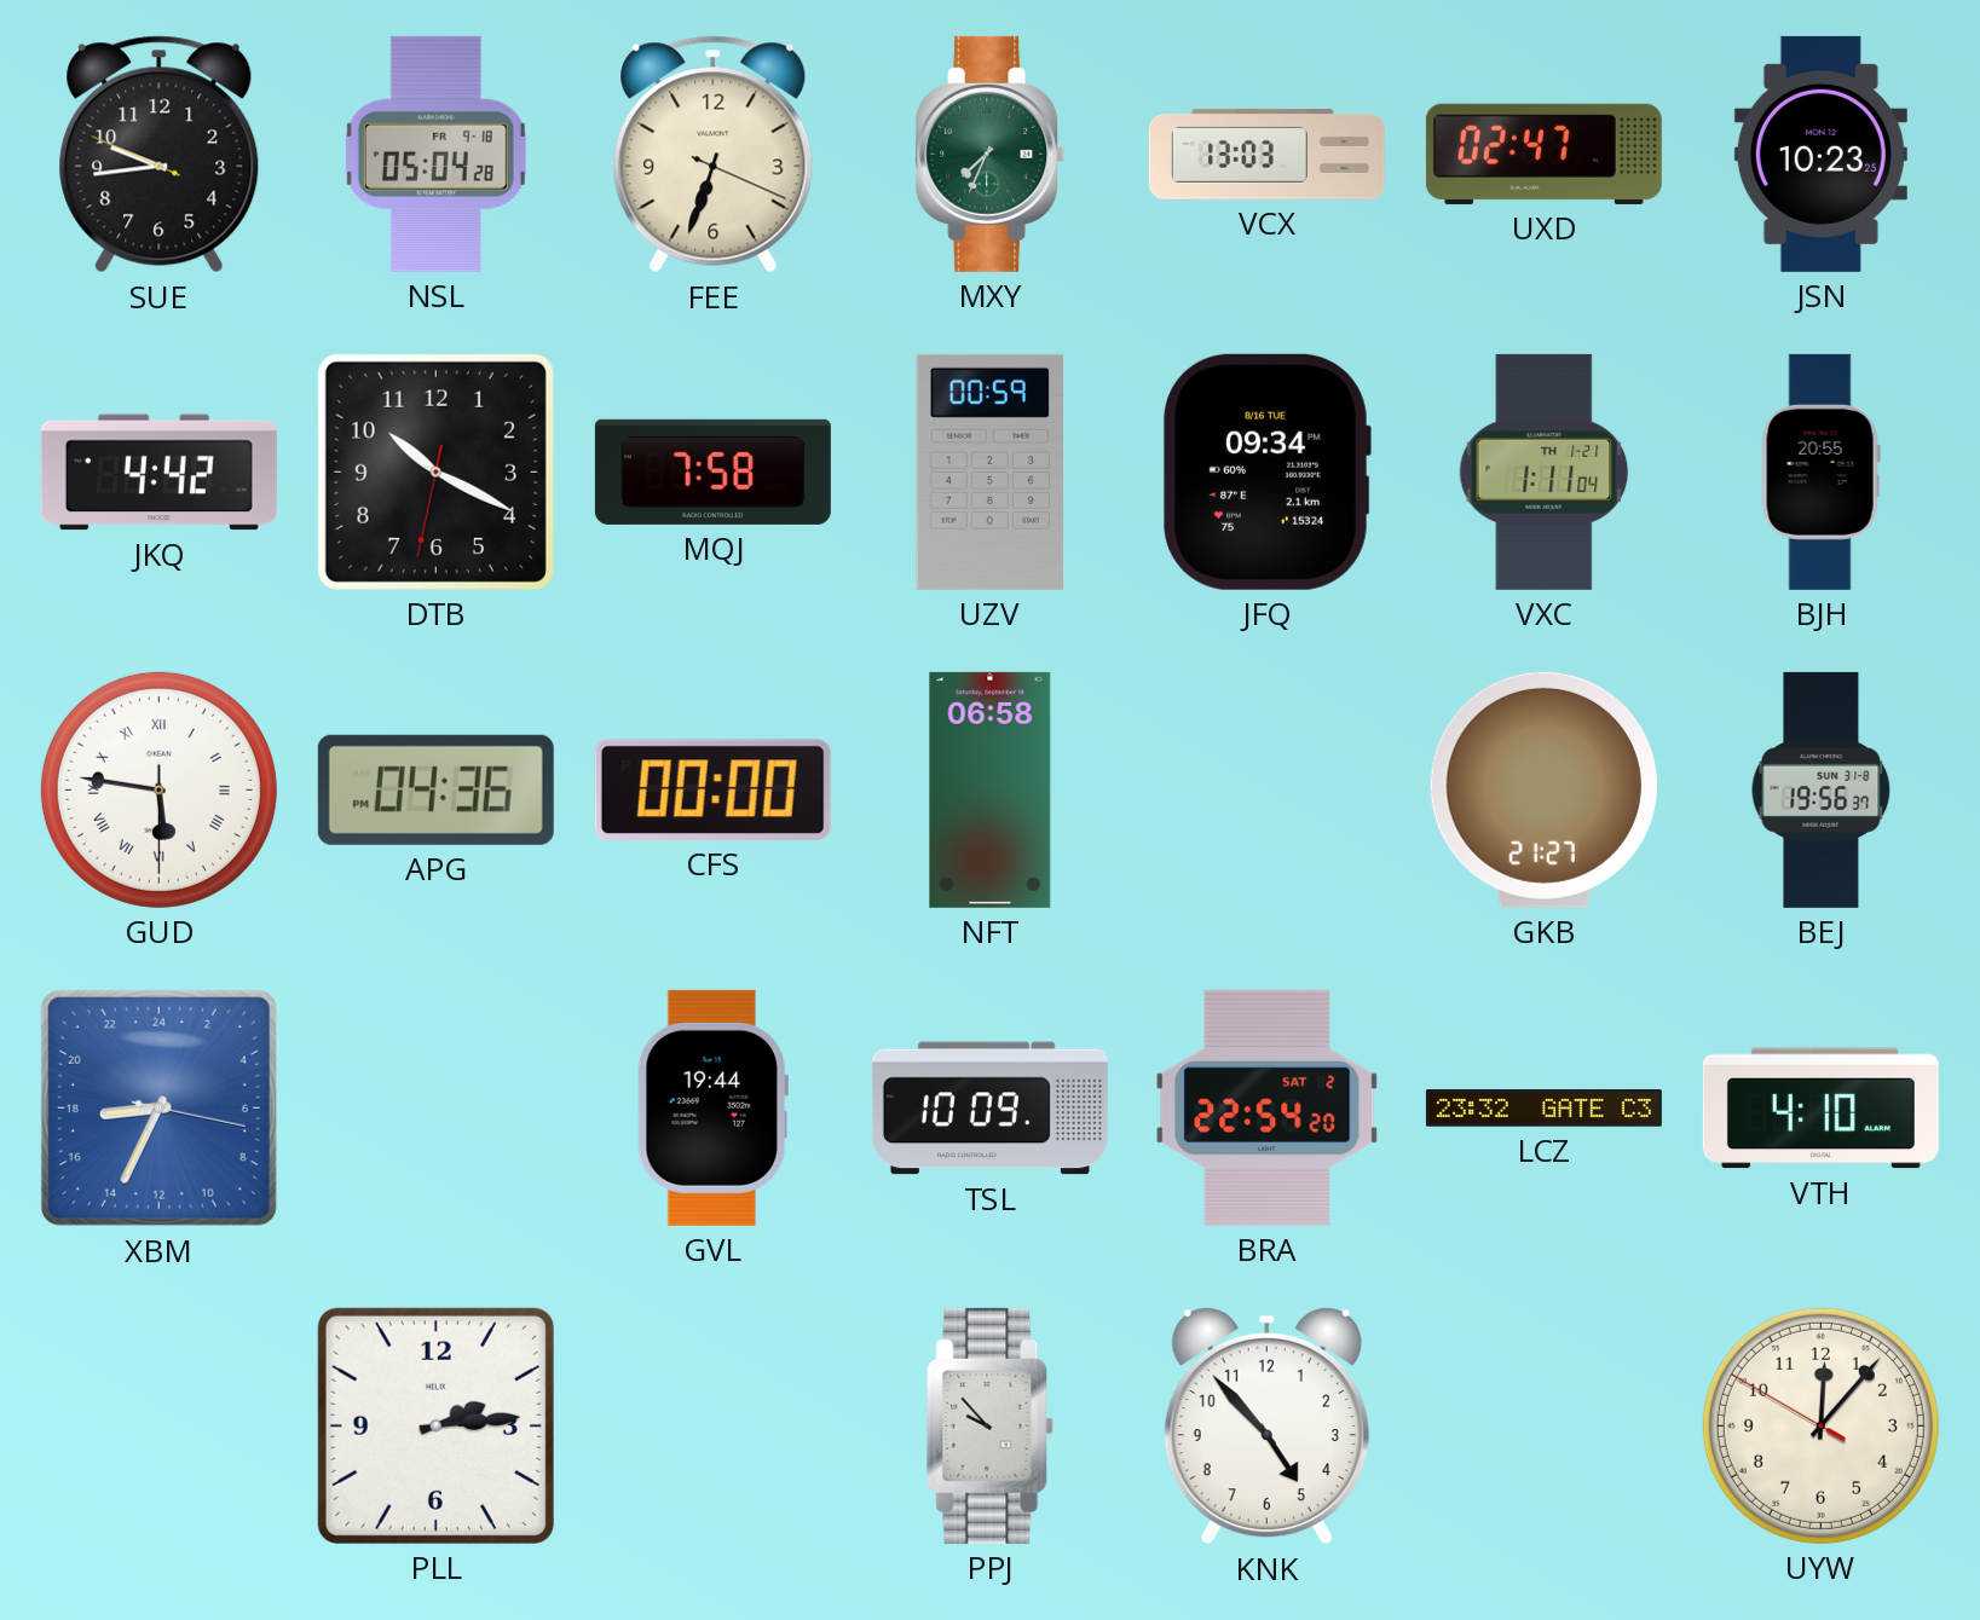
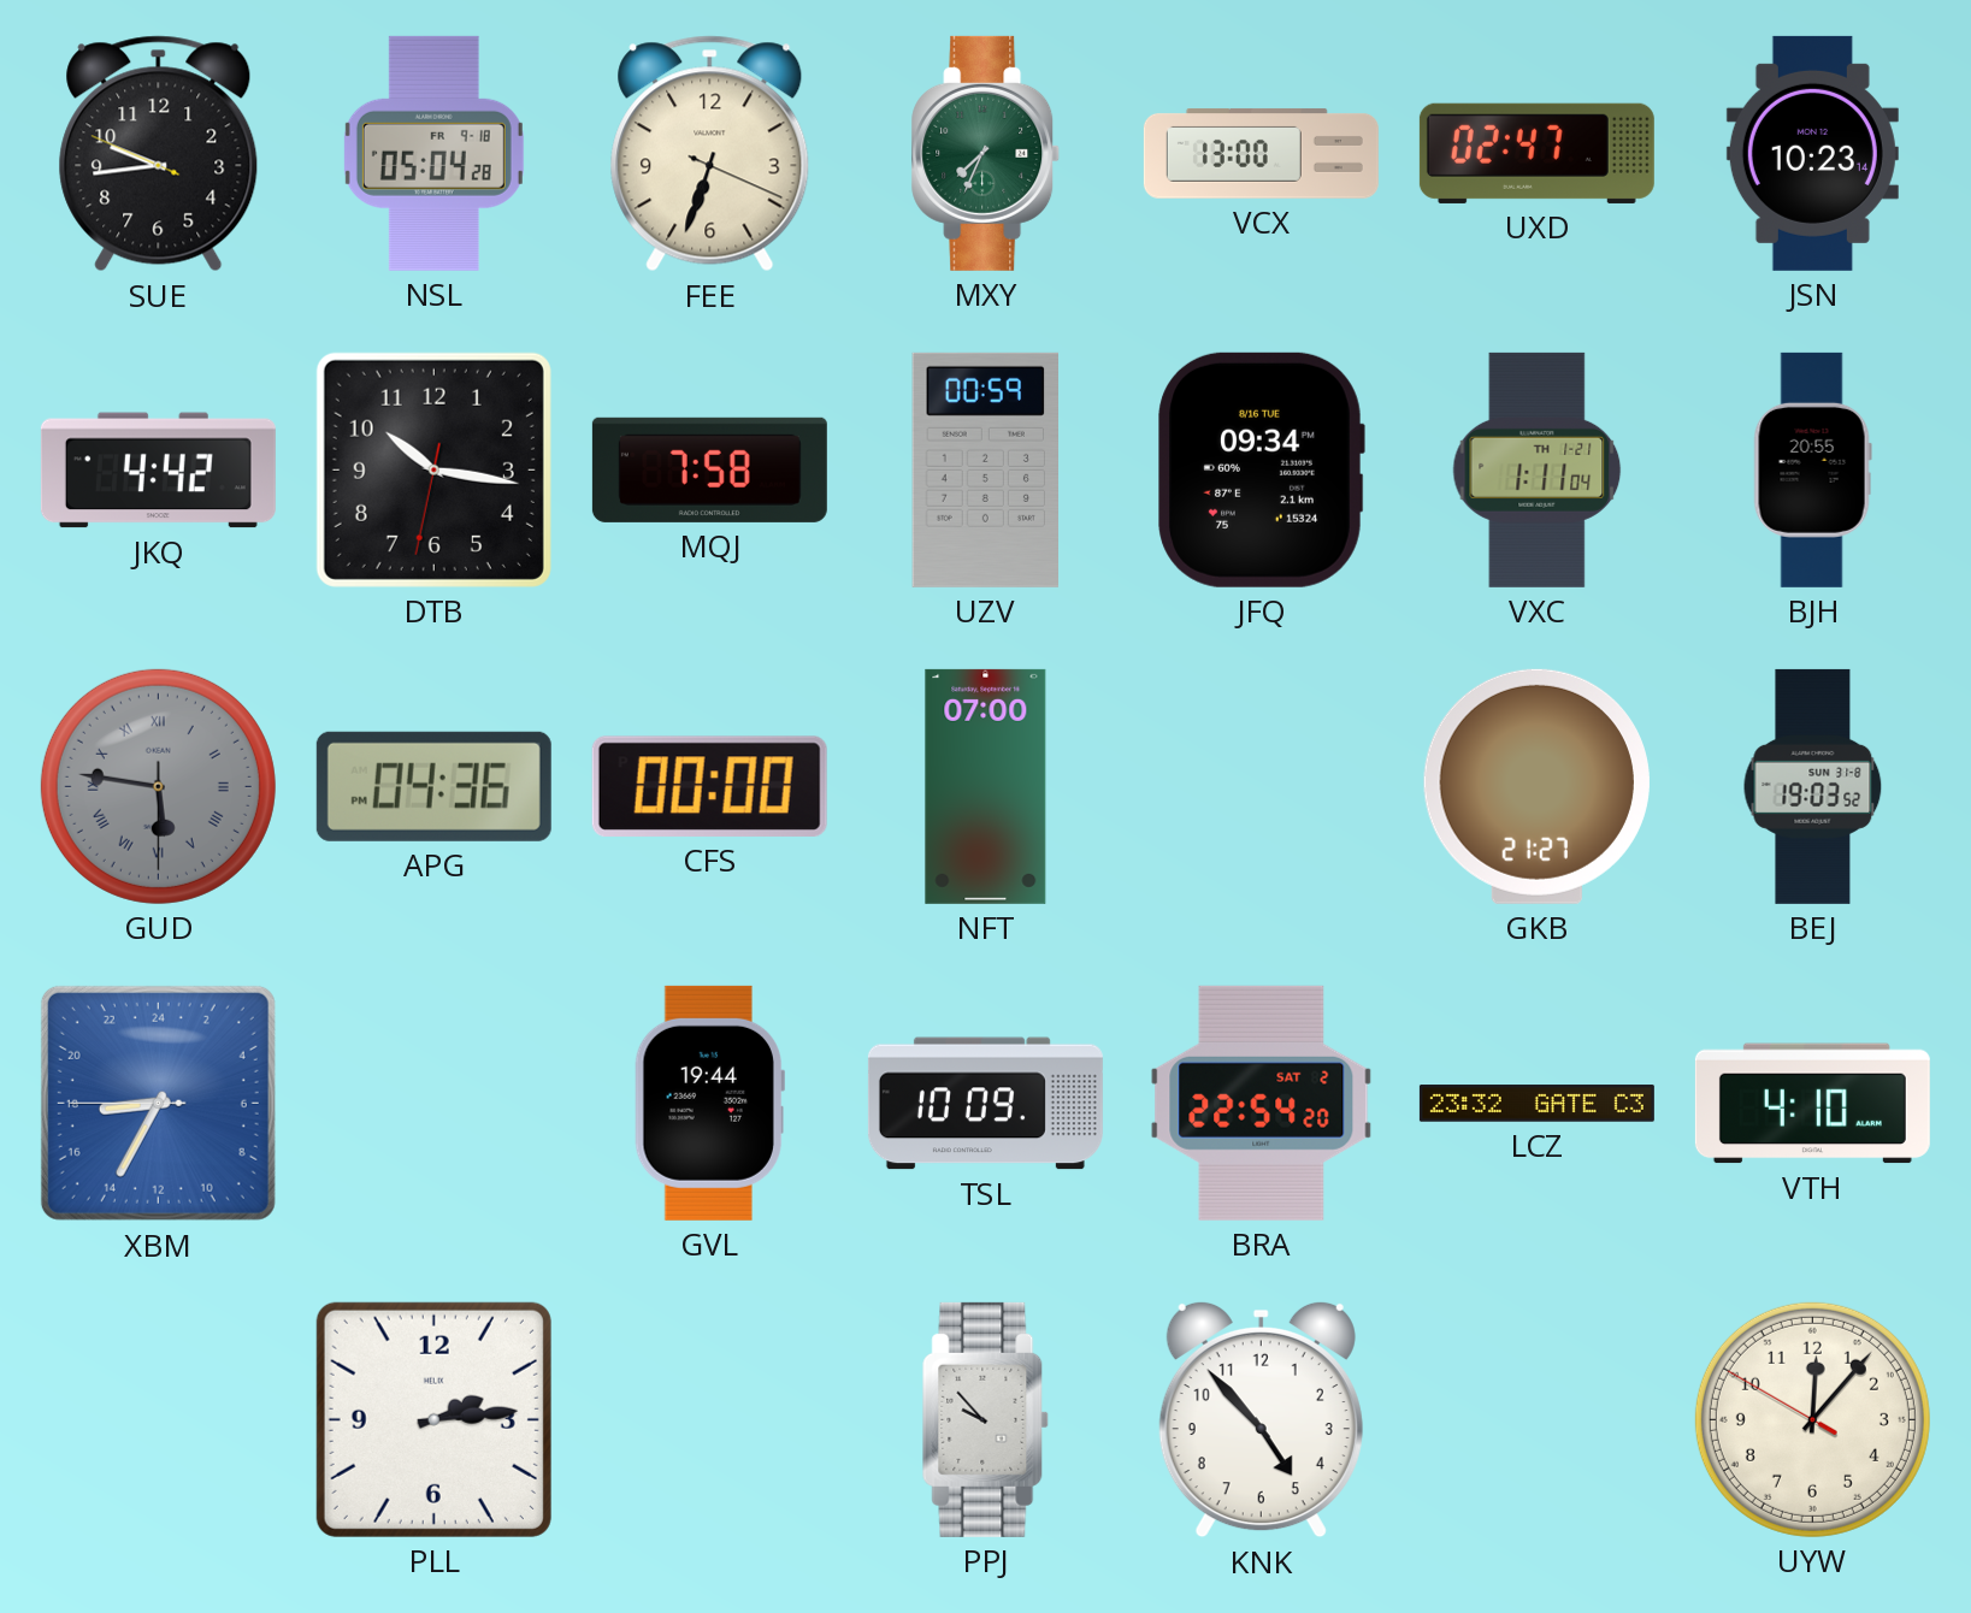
VCX: 13:03 -> 13:00
JSN: 10:23:25 -> 10:23:14
DTB: 10:19 -> 10:16
GUD dial: white -> grey
NFT: 06:58 -> 07:00
BEJ: 19:56 -> 19:03
XBM: 17:34:17 -> 17:34:45
